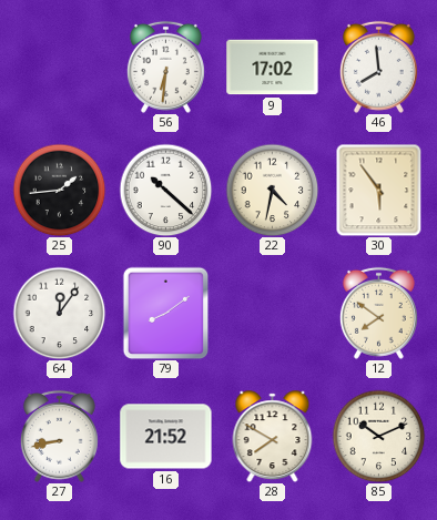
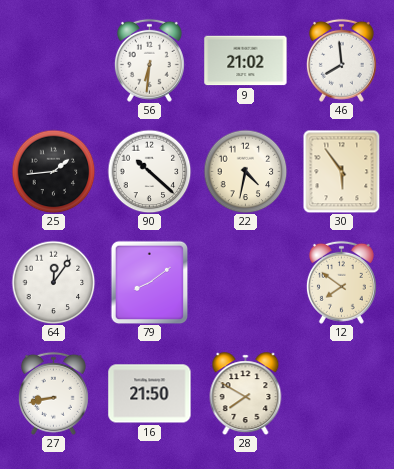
9: 17:02 -> 21:02
16: 21:52 -> 21:50
85: 10:11 -> none
